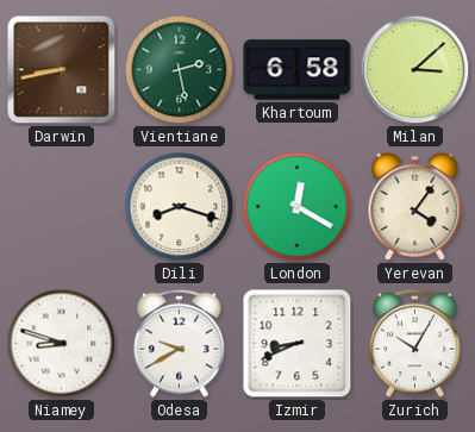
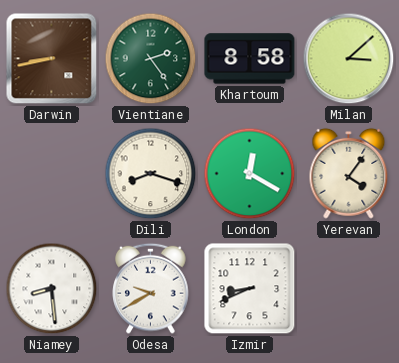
Vientiane: 2:28 -> 2:24
Khartoum: 6:58 -> 8:58
Niamey: 8:48 -> 8:29
Zurich: 10:05 -> none
